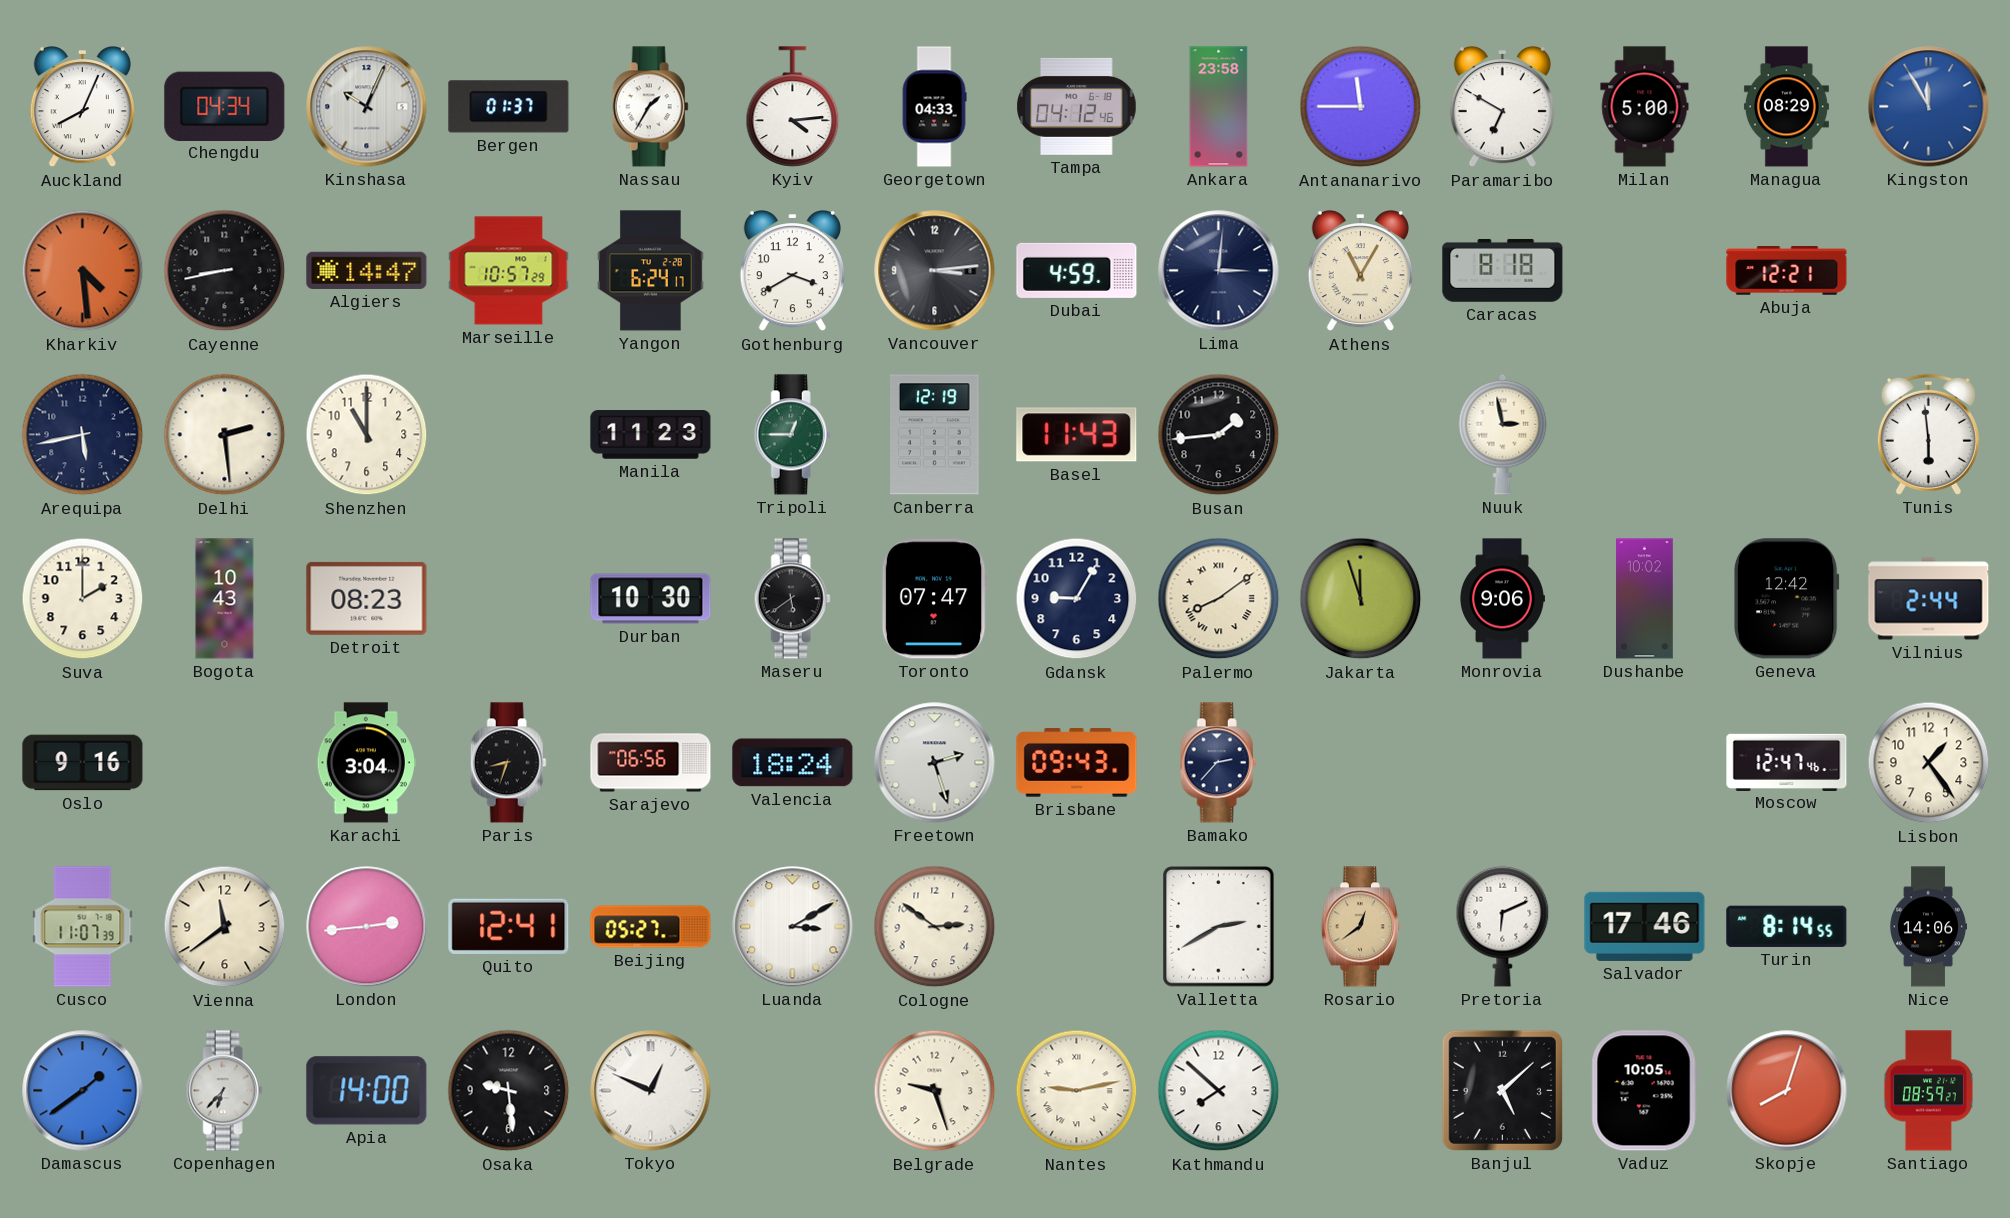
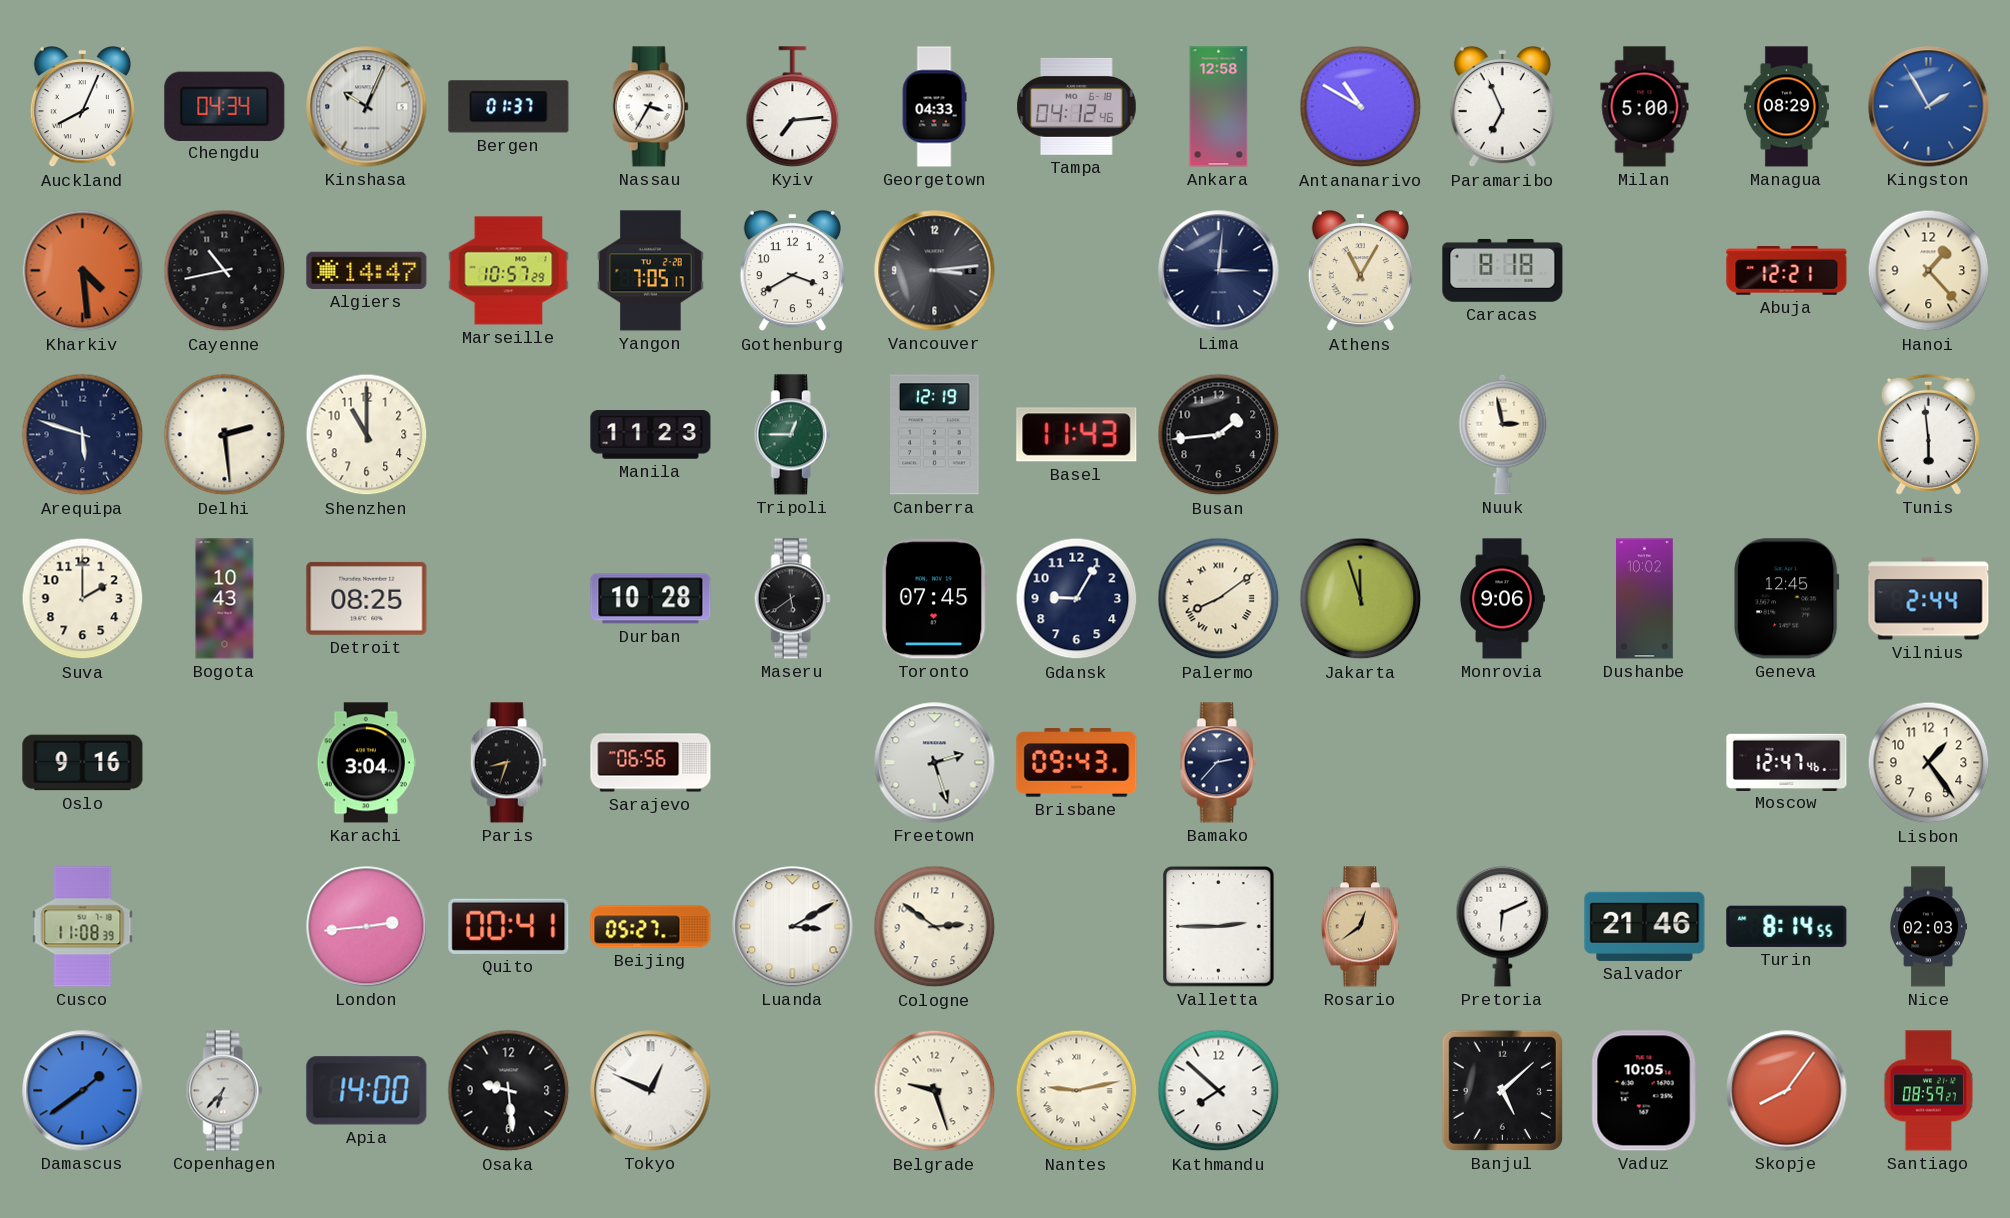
Nassau: 1:35 -> 3:35
Kyiv: 4:14 -> 7:14
Ankara: 23:58 -> 12:58
Antananarivo: 11:45 -> 10:50
Paramaribo: 6:50 -> 6:56
Kingston: 11:55 -> 1:55
Cayenne: 8:43 -> 10:43
Yangon: 6:24 -> 7:05
Dubai: 4:59 -> none
Hanoi: none -> 1:23
Arequipa: 5:43 -> 5:48
Detroit: 08:23 -> 08:25
Durban: 10:30 -> 10:28
Toronto: 07:47 -> 07:45
Geneva: 12:42 -> 12:45
Valencia: 18:24 -> none
Cusco: 11:07 -> 11:08
Vienna: 11:39 -> none
Quito: 12:41 -> 00:41
Valletta: 2:40 -> 2:45
Salvador: 17:46 -> 21:46
Nice: 14:06 -> 02:03
Skopje: 8:03 -> 8:06
